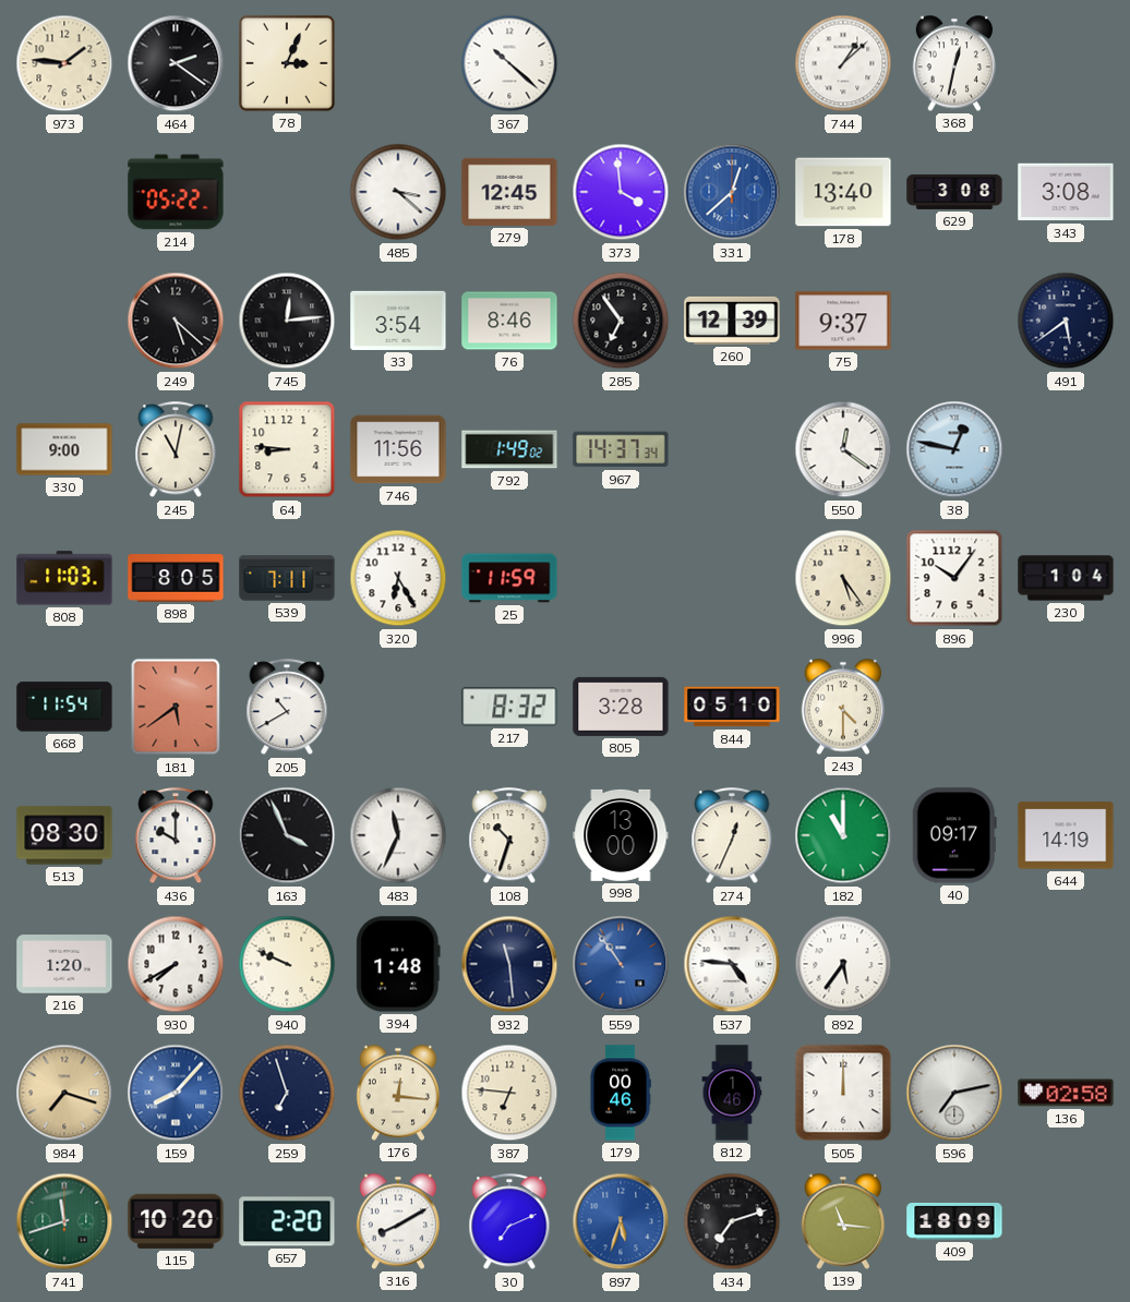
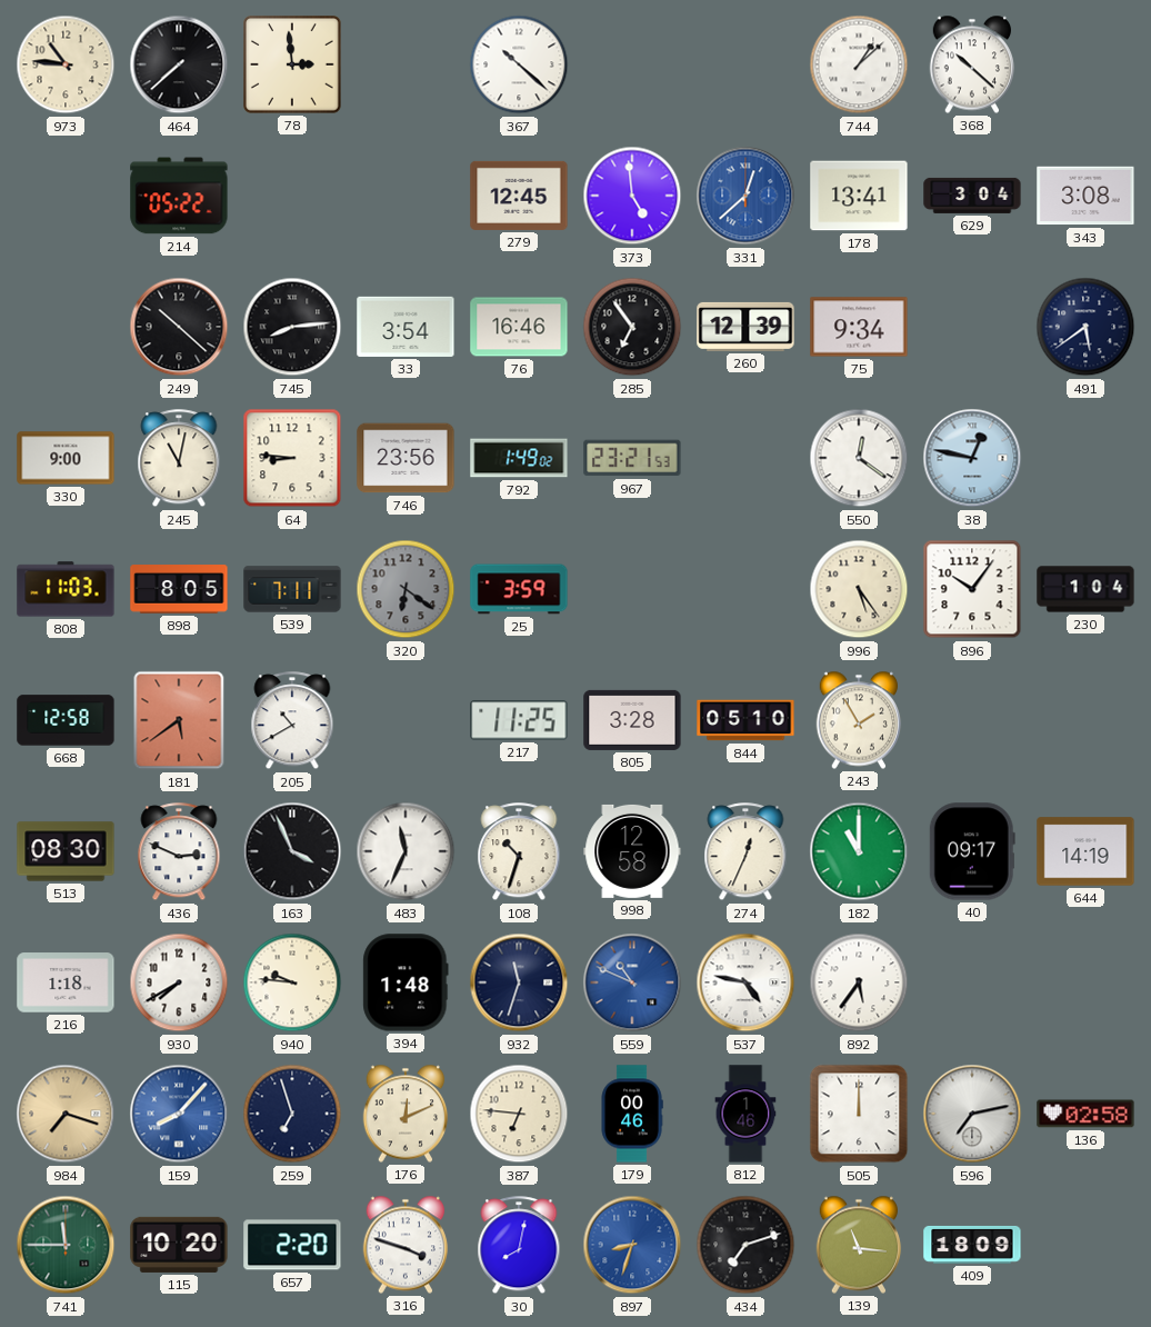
973: 1:46 -> 10:46
464: 2:21 -> 7:38
78: 3:04 -> 2:59
368: 12:32 -> 10:22
485: 3:22 -> none
373: 3:59 -> 4:59
178: 13:40 -> 13:41
629: 3:08 -> 3:04
249: 5:22 -> 10:22
745: 12:14 -> 8:14
76: 8:46 -> 16:46
75: 9:37 -> 9:34
746: 11:56 -> 23:56
967: 14:37 -> 23:21
320: 6:25 -> 6:21
320 dial: white -> grey
25: 11:59 -> 3:59
668: 11:54 -> 12:58
217: 8:32 -> 11:25
243: 4:30 -> 1:55
436: 10:00 -> 2:49
998: 13:00 -> 12:58
216: 1:20 -> 1:18
940: 9:49 -> 9:46
932: 11:29 -> 11:33
559: 10:54 -> 10:49
537: 4:46 -> 4:47
176: 12:16 -> 12:11
741: 11:42 -> 11:45
316: 8:10 -> 3:48
30: 7:11 -> 8:02
897: 5:33 -> 8:33
